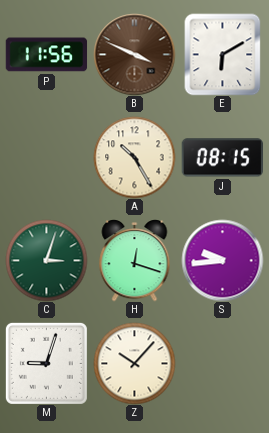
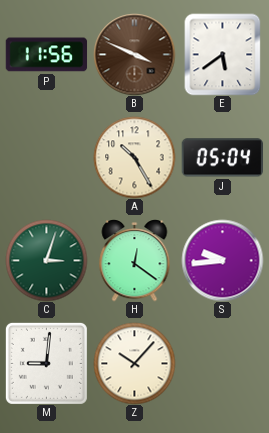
E: 6:10 -> 5:39
J: 08:15 -> 05:04
H: 12:18 -> 12:21
M: 9:03 -> 9:01
